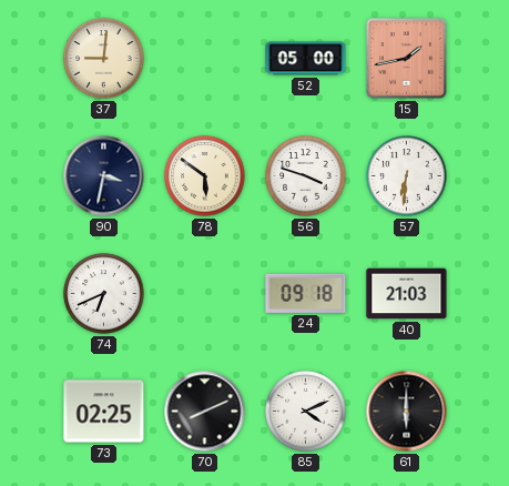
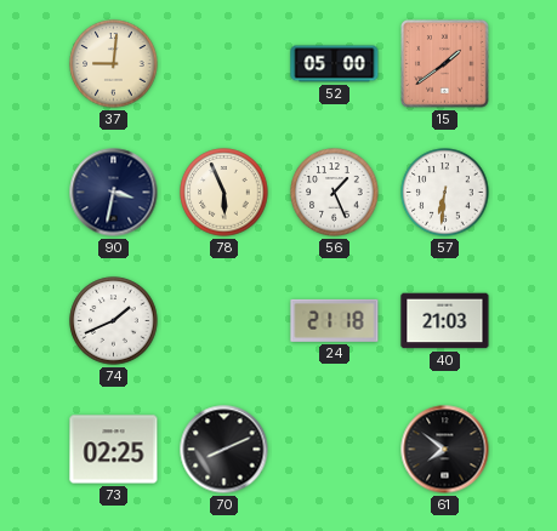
15: 1:43 -> 1:39
78: 5:51 -> 5:56
56: 3:48 -> 1:26
74: 6:41 -> 1:41
24: 09:18 -> 21:18
85: 4:11 -> none
61: 6:00 -> 7:51
